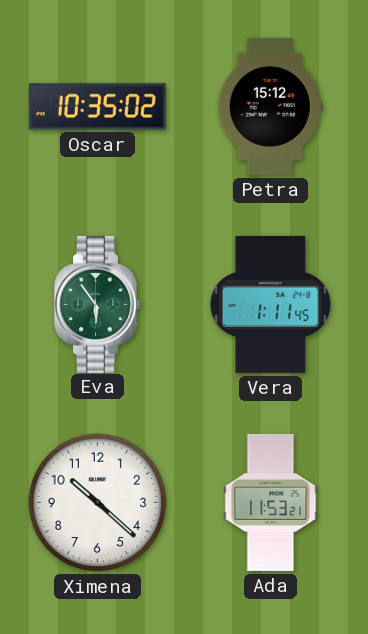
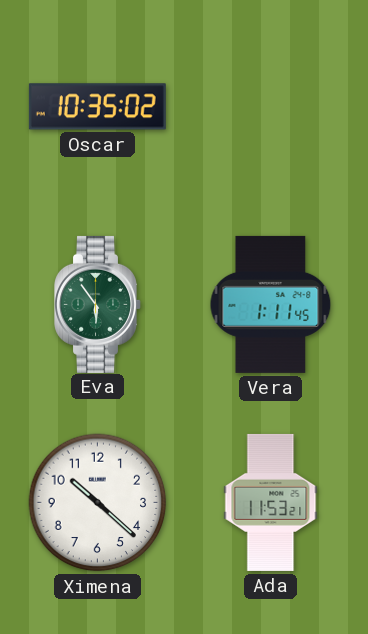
Petra: 15:12 -> none
